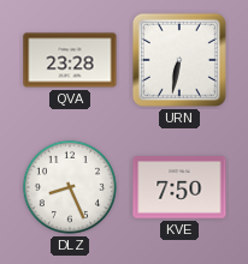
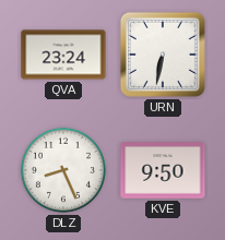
QVA: 23:28 -> 23:24
KVE: 7:50 -> 9:50
